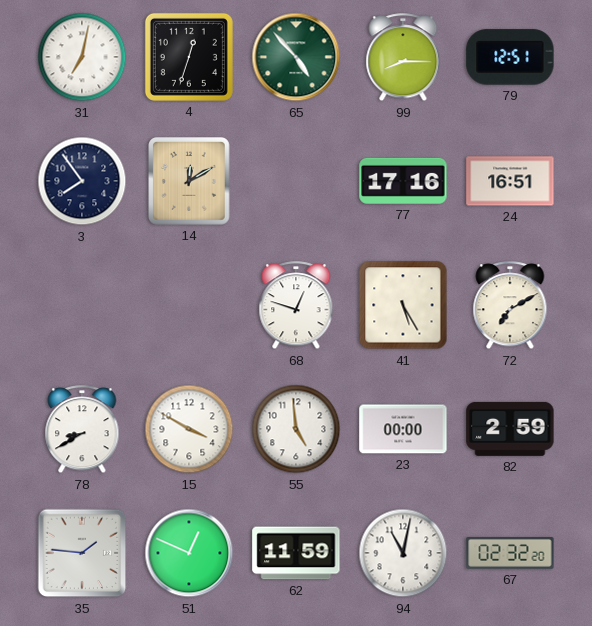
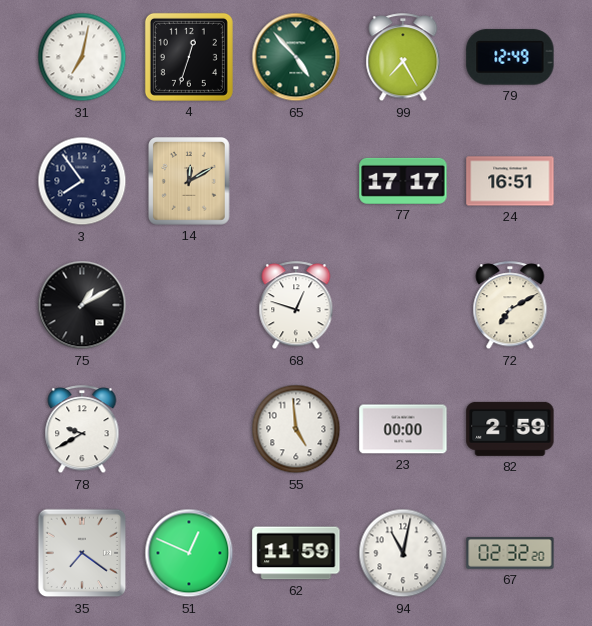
99: 8:15 -> 7:25
79: 12:51 -> 12:49
77: 17:16 -> 17:17
75: none -> 1:10
41: 5:25 -> none
78: 8:40 -> 9:40
15: 3:50 -> none
35: 1:46 -> 7:21
